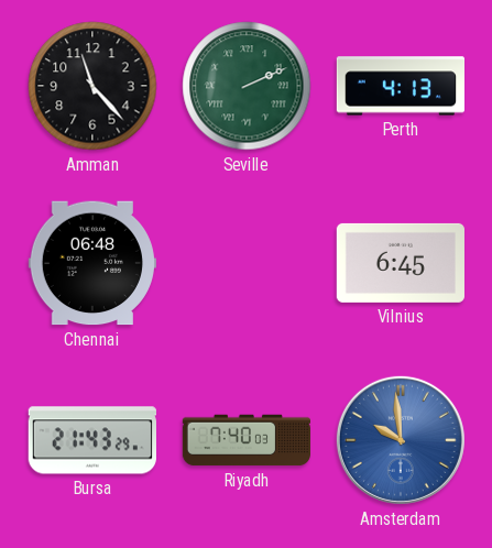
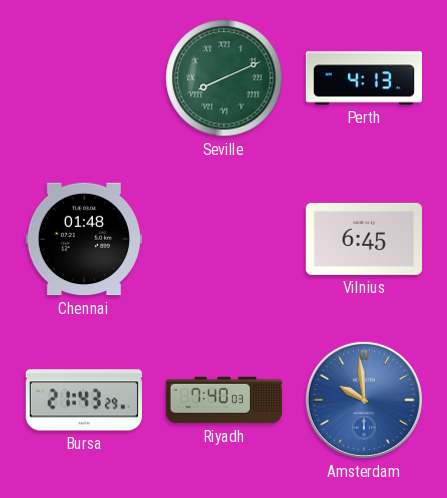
Amman: 11:23 -> none
Seville: 2:11 -> 8:11
Chennai: 06:48 -> 01:48
